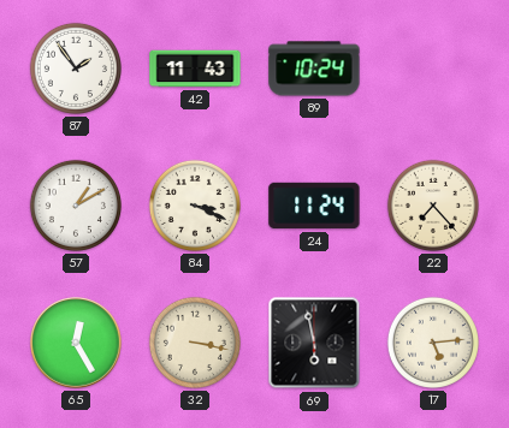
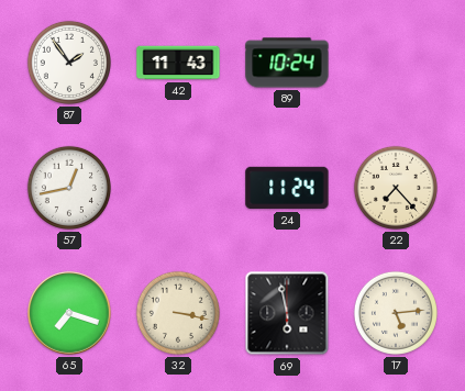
57: 1:10 -> 12:43
84: 3:19 -> none
65: 12:25 -> 7:18
